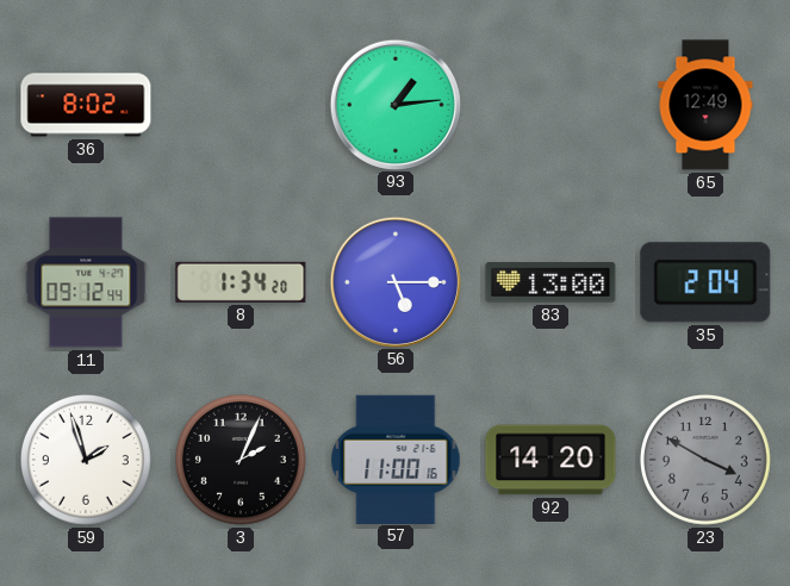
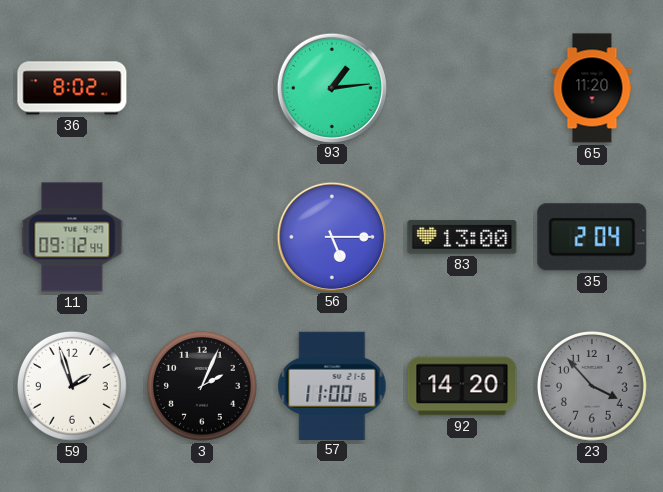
65: 12:49 -> 11:20
8: 1:34 -> none
23: 3:50 -> 3:53
